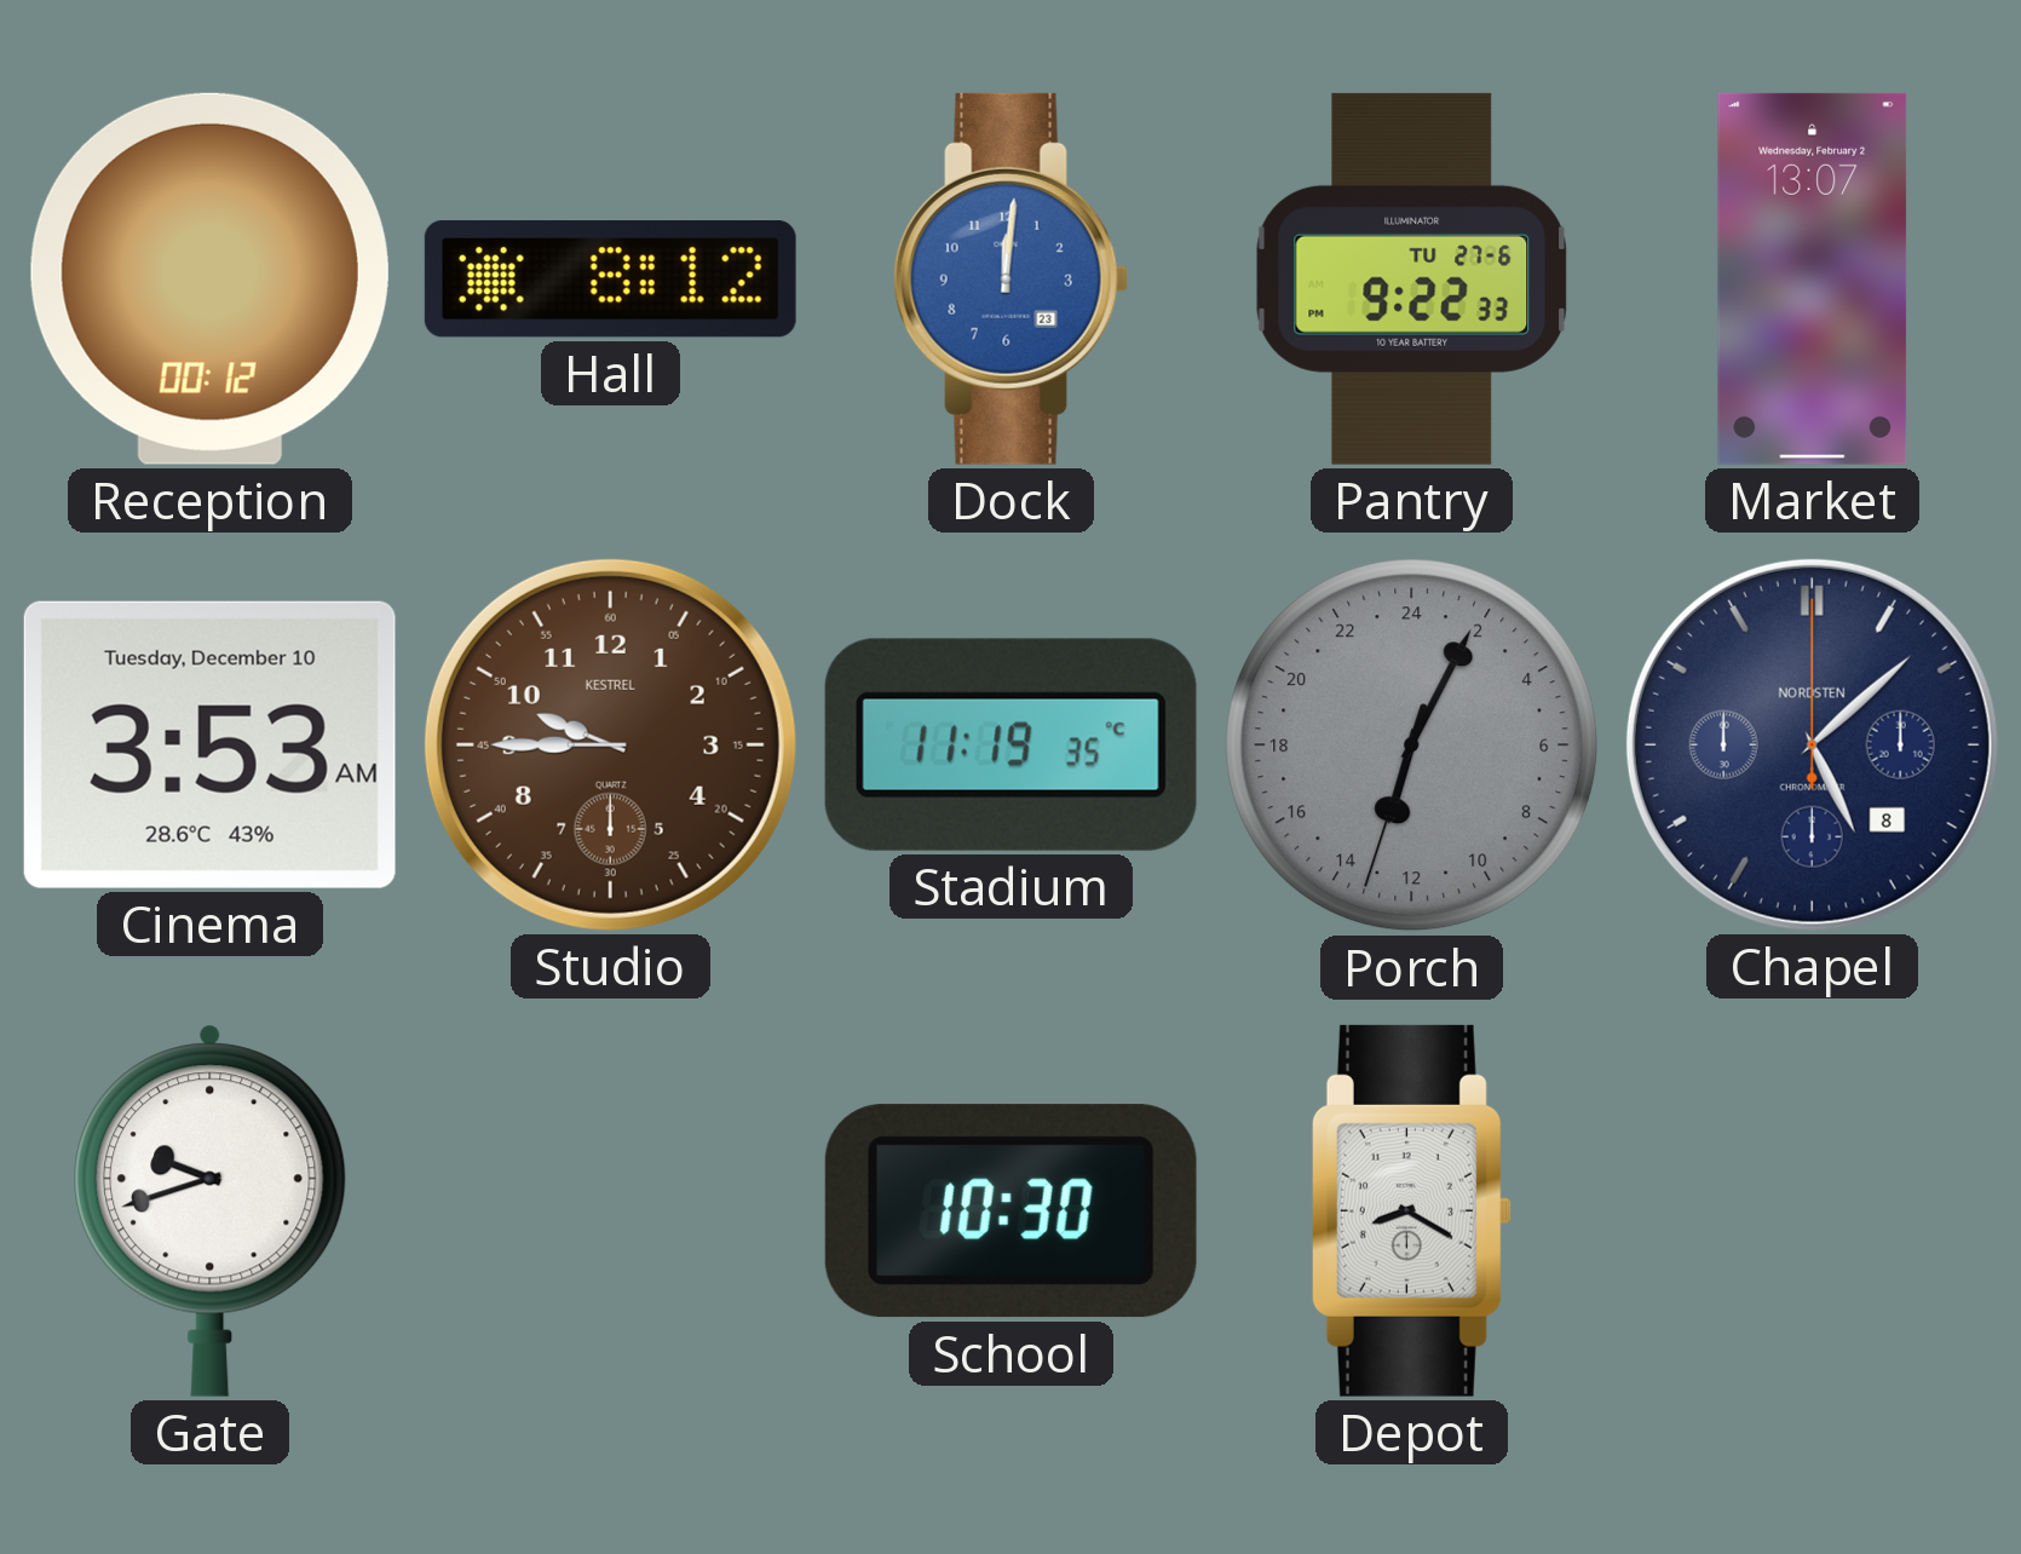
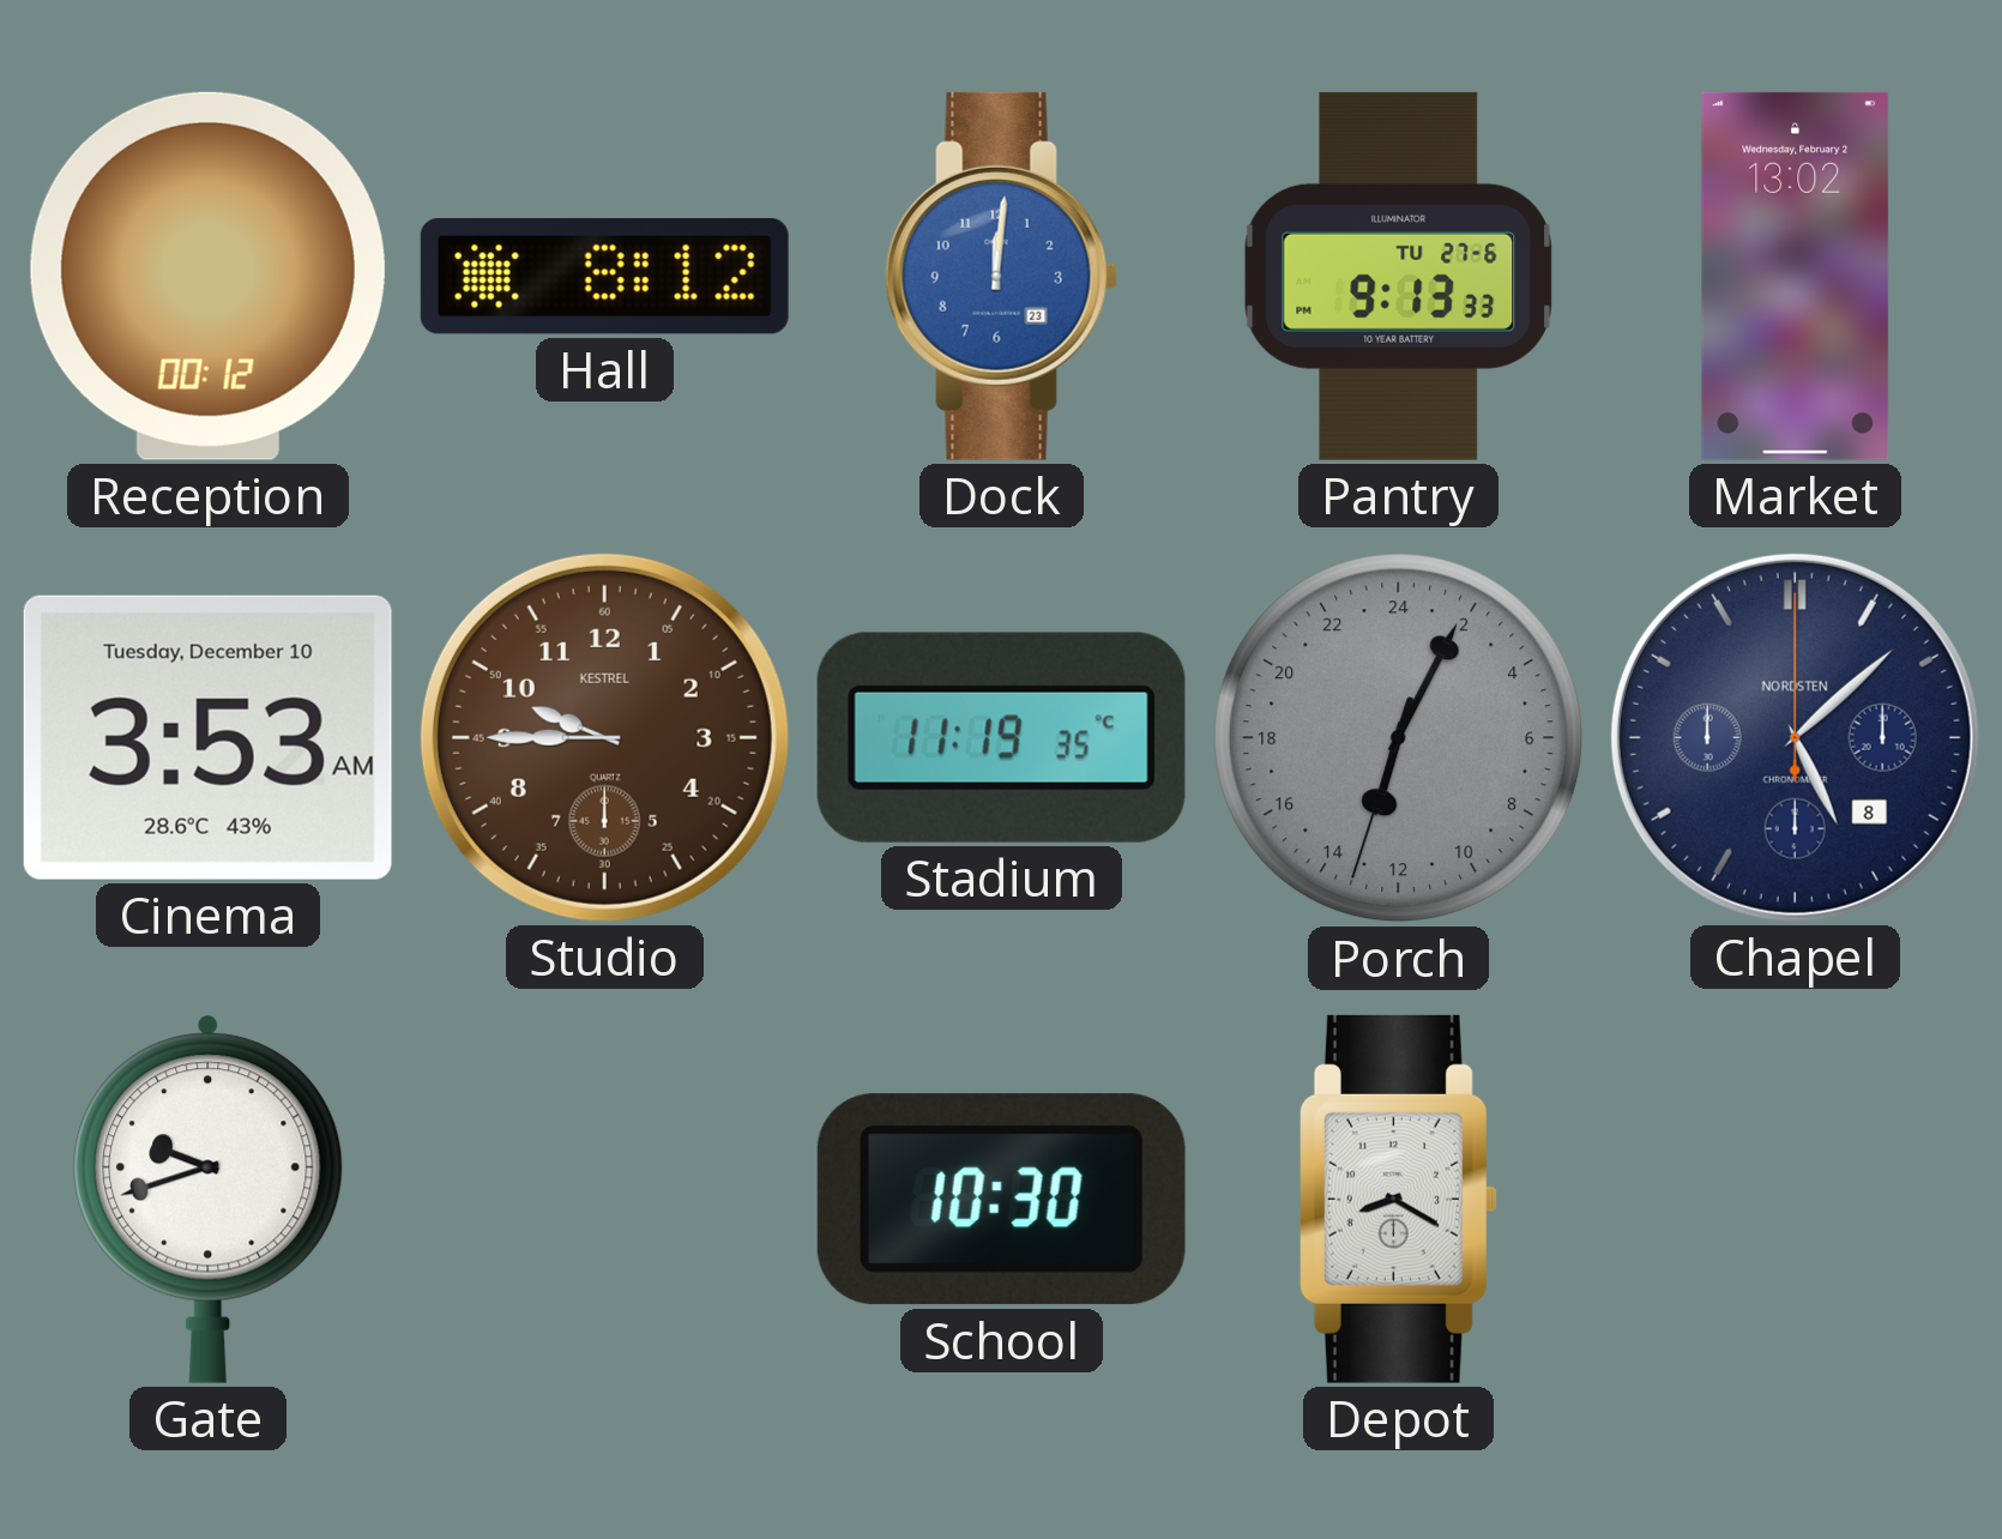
Pantry: 9:22 -> 9:13
Market: 13:07 -> 13:02
